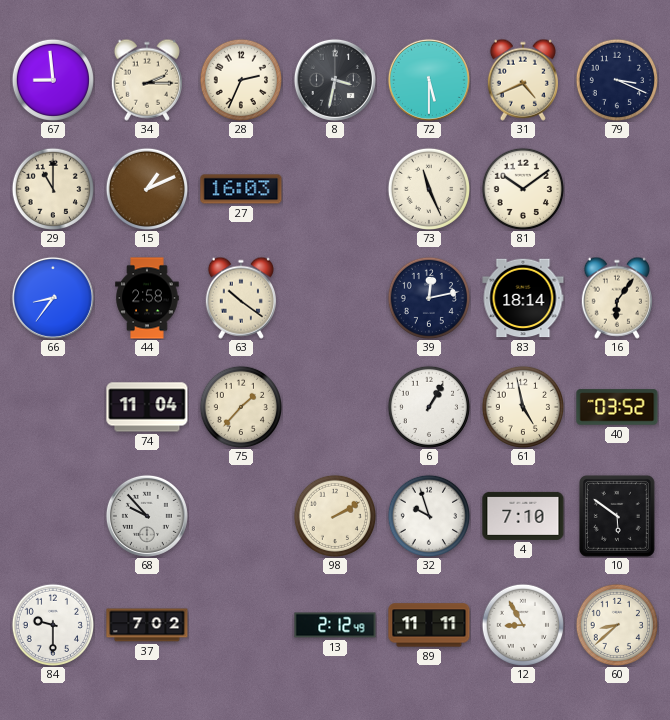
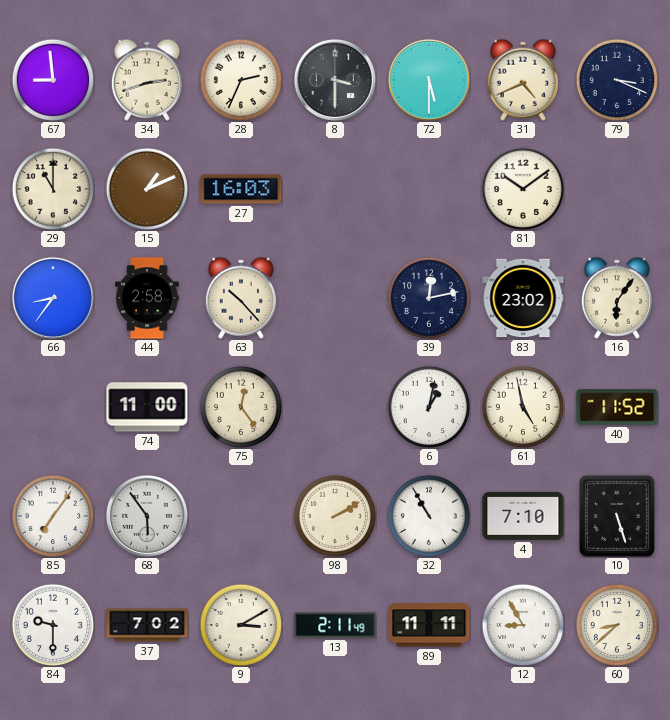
34: 2:15 -> 2:42
8: 3:32 -> 3:30
73: 11:26 -> none
63: 10:21 -> 10:23
83: 18:14 -> 23:02
74: 11:04 -> 11:00
75: 1:37 -> 12:24
6: 1:05 -> 1:02
40: 03:52 -> 11:52
85: none -> 7:06
68: 9:53 -> 5:54
32: 9:57 -> 10:55
10: 5:51 -> 5:27
9: none -> 3:10
13: 2:12 -> 2:11
